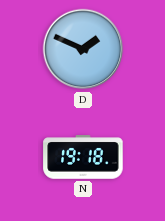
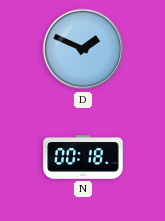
N: 19:18 -> 00:18
